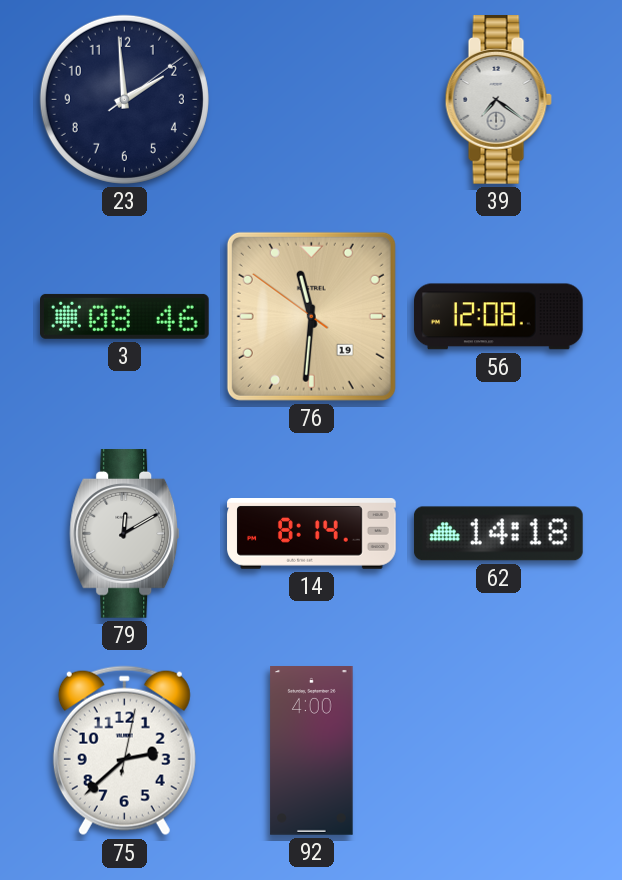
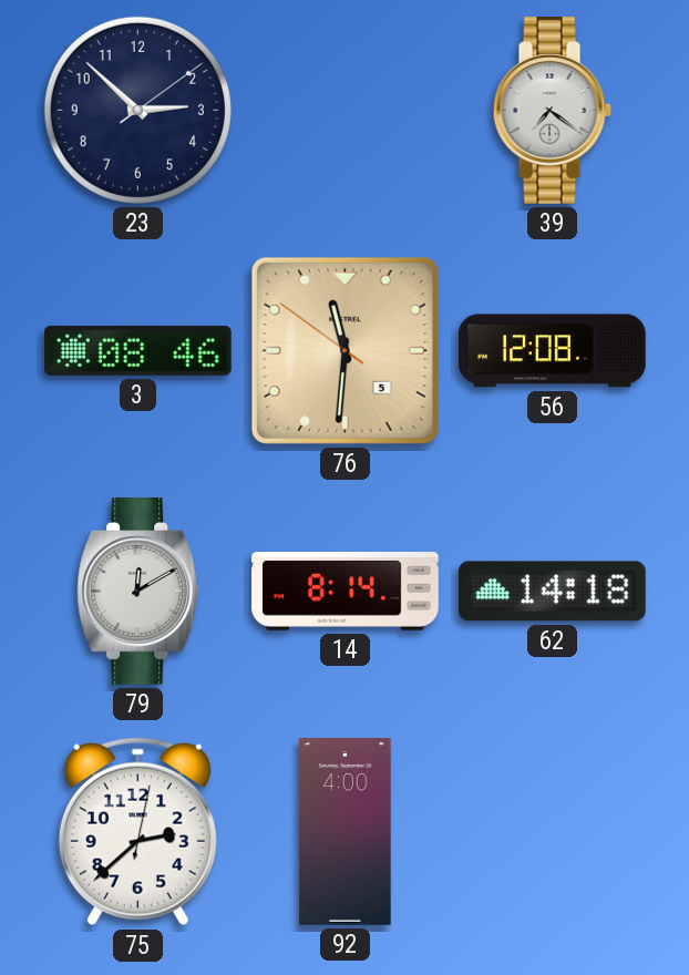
23: 1:59 -> 2:52
76 date: 19 -> 5
